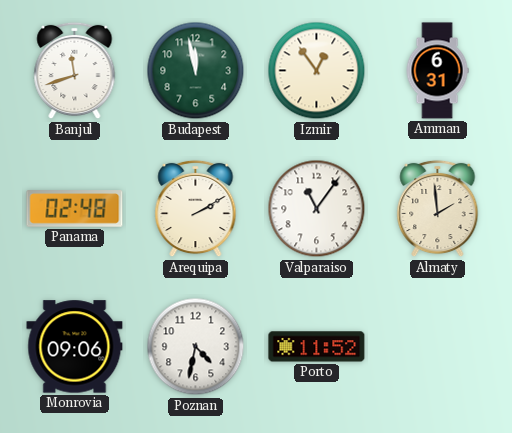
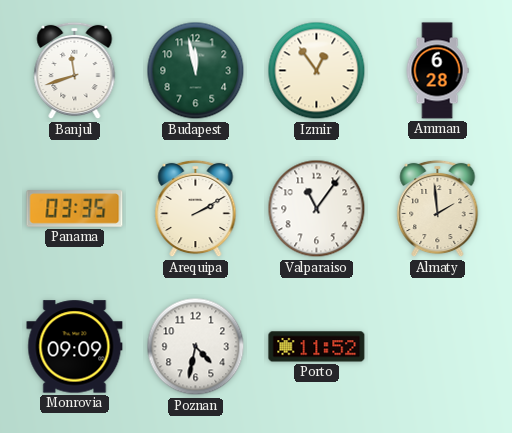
Amman: 6:31 -> 6:28
Panama: 02:48 -> 03:35
Monrovia: 09:06 -> 09:09
